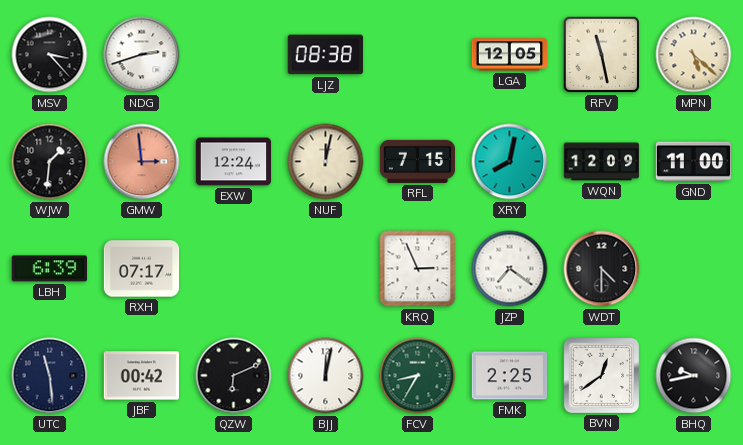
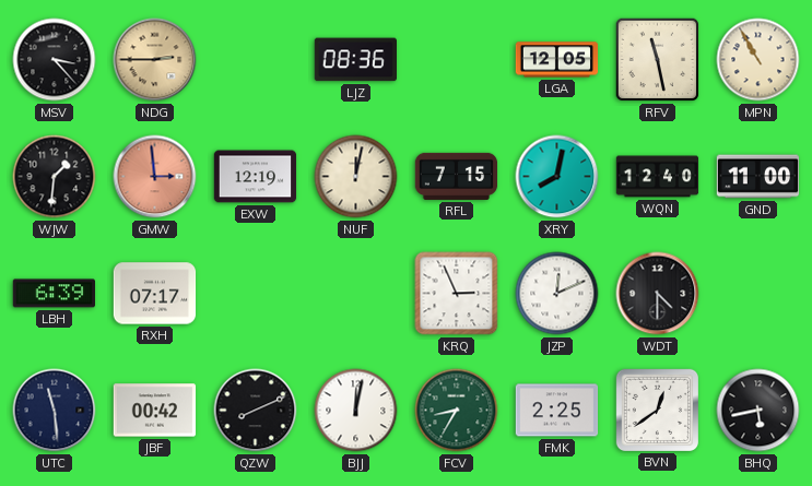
NDG: 2:42 -> 2:45
NDG dial: white -> champagne
LJZ: 08:38 -> 08:36
MPN: 5:22 -> 10:55
EXW: 12:24 -> 12:19
WQN: 12:09 -> 12:40
JZP: 7:21 -> 12:11
QZW: 6:11 -> 8:11
BHQ: 9:43 -> 5:43
